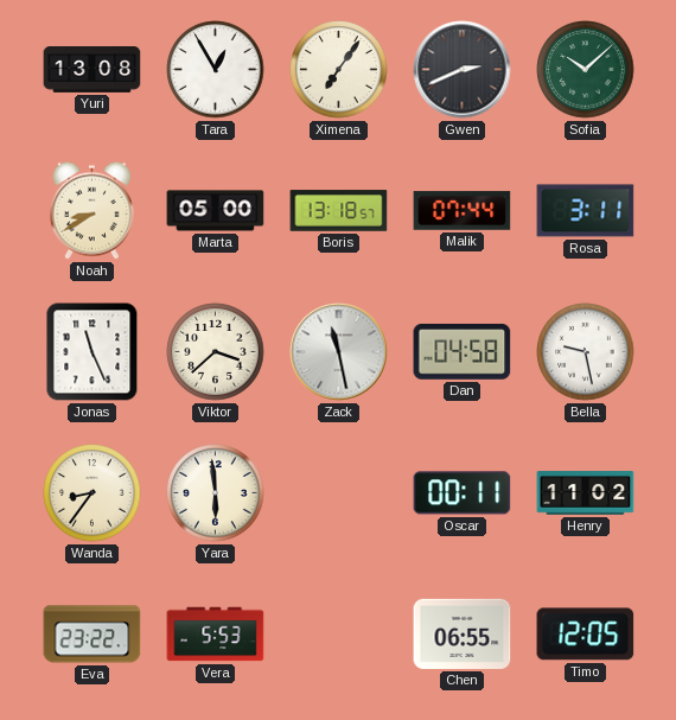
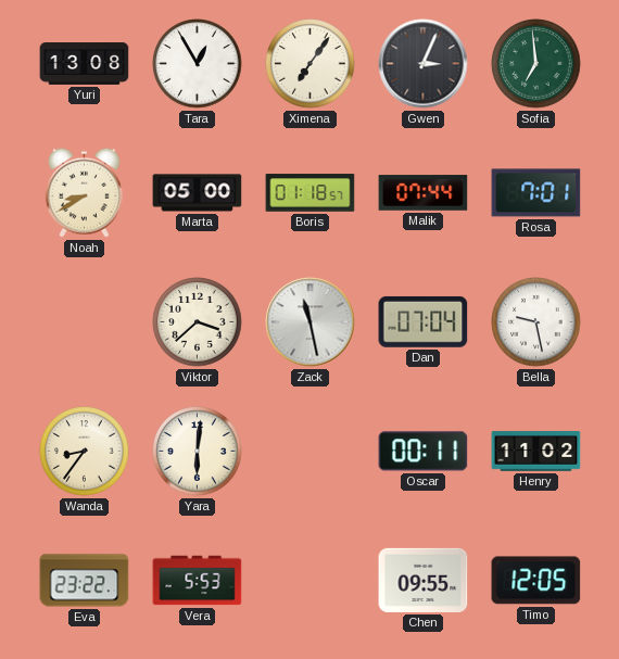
Gwen: 2:41 -> 3:04
Sofia: 10:08 -> 6:59
Boris: 13:18 -> 01:18
Rosa: 3:11 -> 7:01
Jonas: 11:26 -> none
Dan: 04:58 -> 07:04
Yara: 5:59 -> 6:01
Chen: 06:55 -> 09:55
